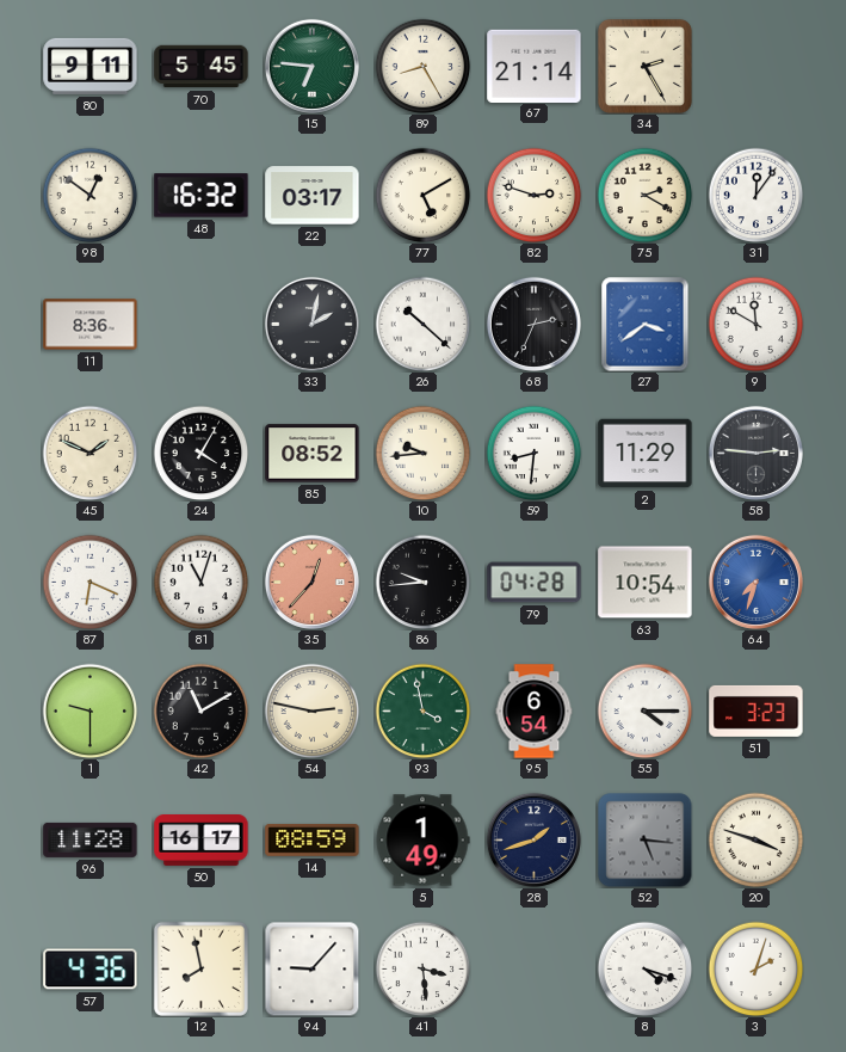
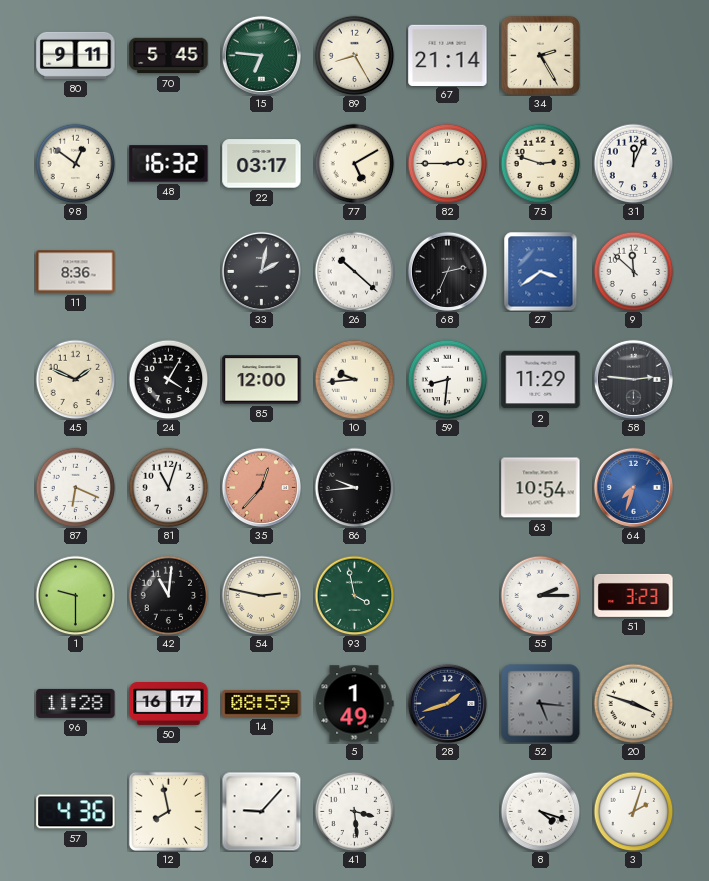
82: 2:48 -> 2:45
75: 2:20 -> 2:48
31: 12:06 -> 12:04
9: 11:50 -> 11:52
85: 08:52 -> 12:00
79: 04:28 -> none
42: 11:10 -> 11:01
95: 6:54 -> none
55: 4:15 -> 2:15
